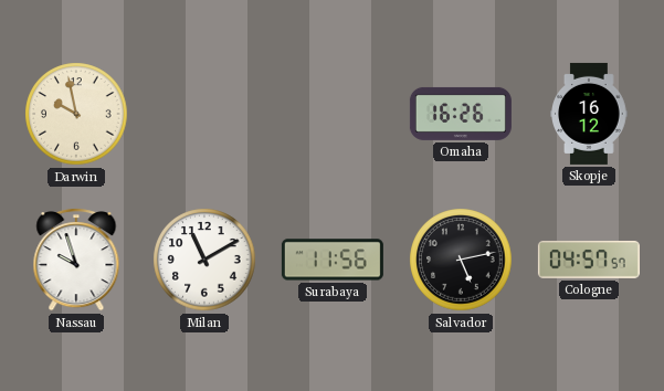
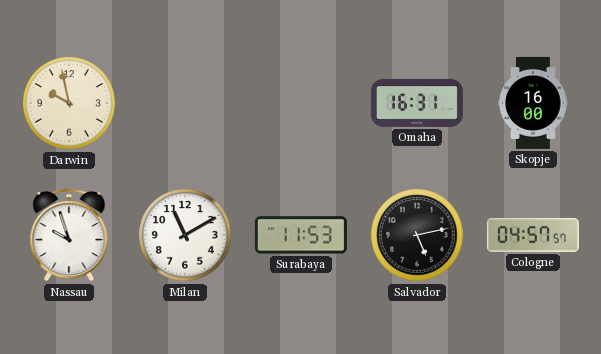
Omaha: 16:26 -> 16:31
Skopje: 16:12 -> 16:00
Surabaya: 11:56 -> 11:53
